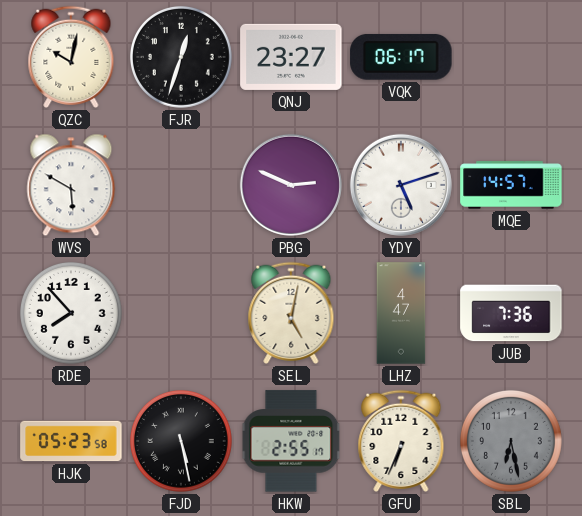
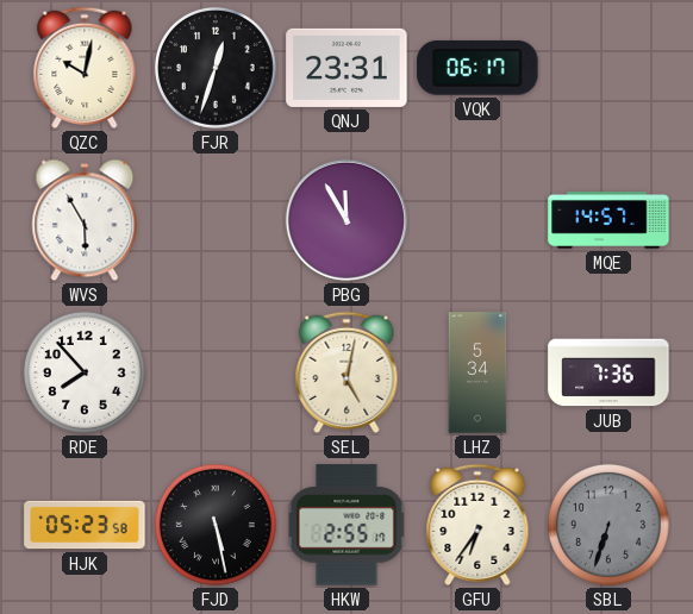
QNJ: 23:27 -> 23:31
WVS: 5:50 -> 5:55
PBG: 2:49 -> 11:55
YDY: 5:12 -> none
LHZ: 4:47 -> 5:34
GFU: 6:34 -> 6:36
SBL: 6:28 -> 6:33
